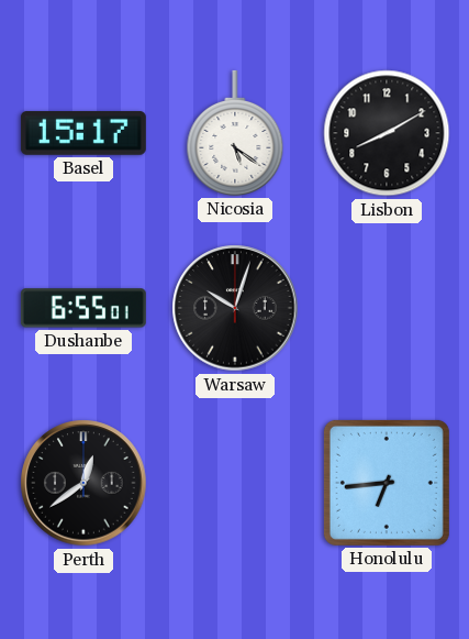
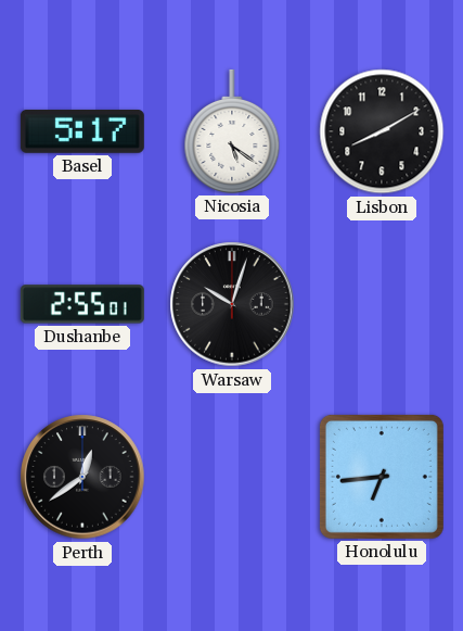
Basel: 15:17 -> 5:17
Dushanbe: 6:55 -> 2:55
